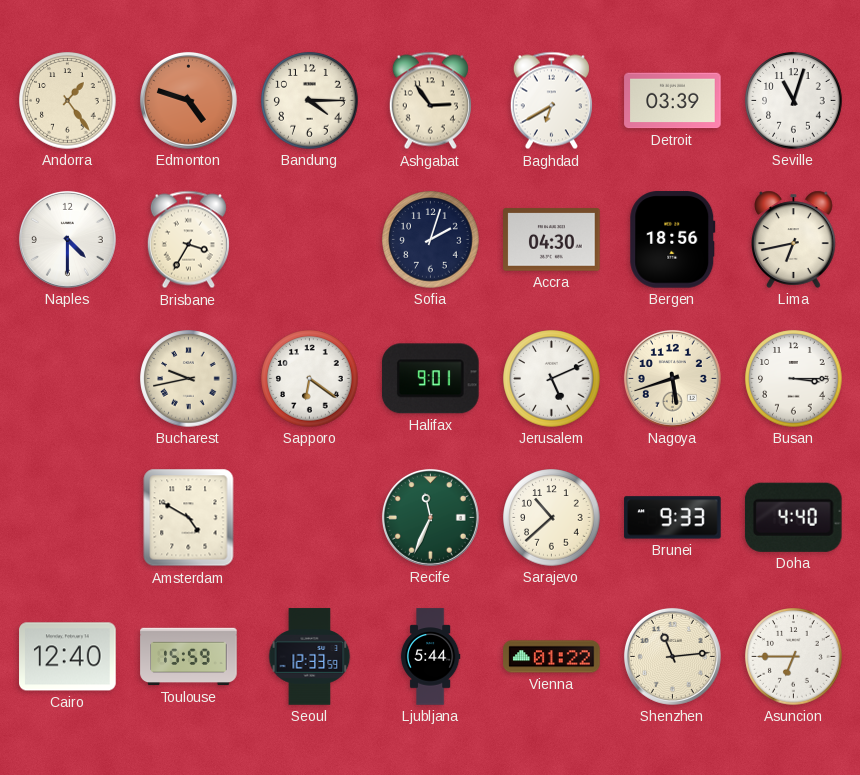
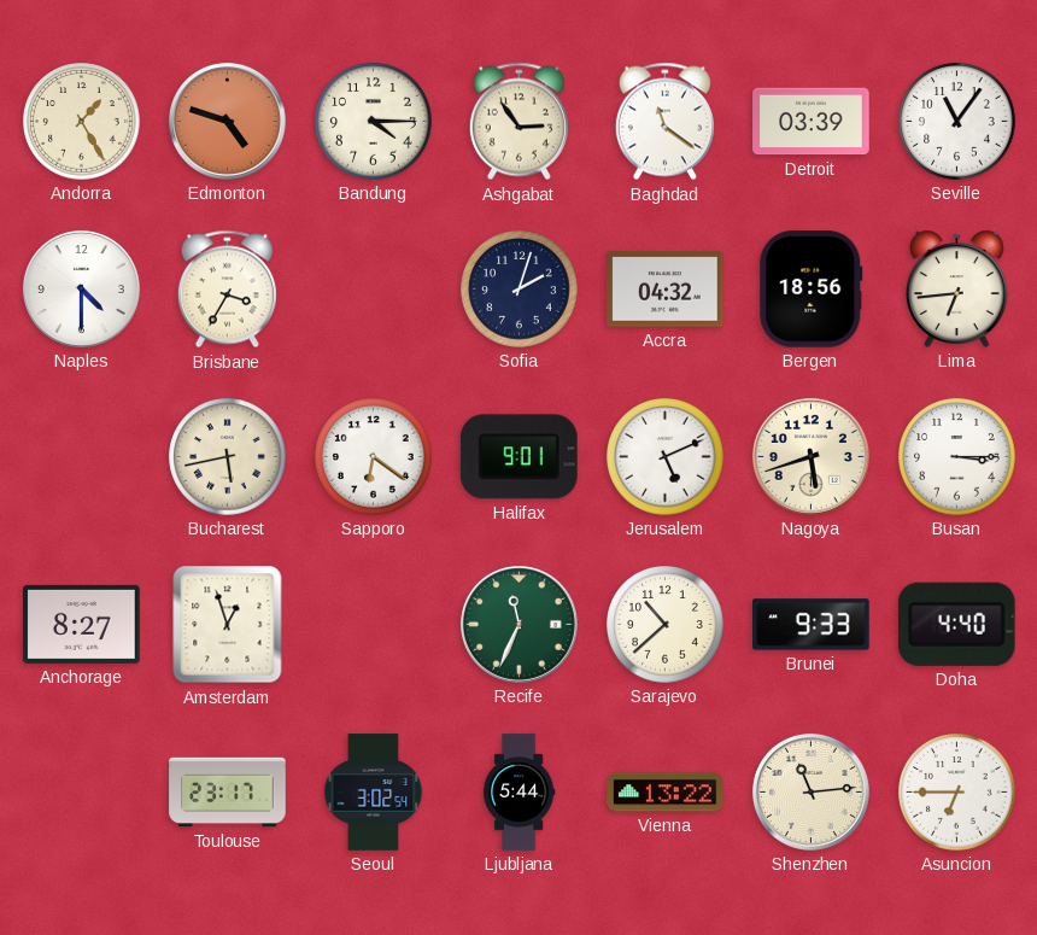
Andorra: 1:24 -> 1:25
Baghdad: 6:40 -> 11:21
Seville: 11:03 -> 11:06
Accra: 04:30 -> 04:32
Lima: 6:43 -> 6:44
Bucharest: 9:43 -> 5:43
Anchorage: none -> 8:27
Amsterdam: 4:50 -> 12:57
Cairo: 12:40 -> none
Toulouse: 15:59 -> 23:17
Seoul: 12:33 -> 3:02
Vienna: 01:22 -> 13:22
